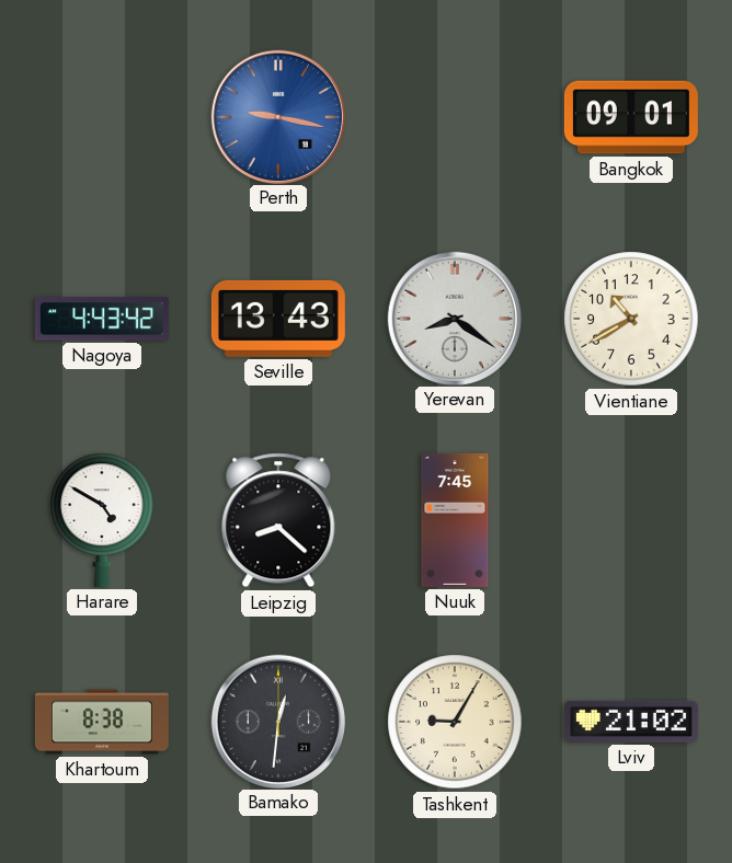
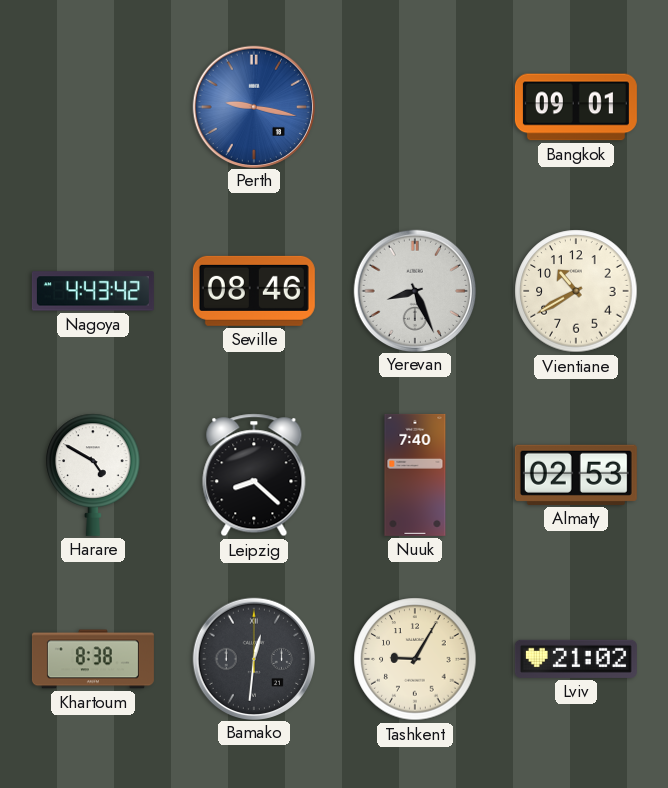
Seville: 13:43 -> 08:46
Yerevan: 8:21 -> 8:26
Nuuk: 7:45 -> 7:40
Almaty: none -> 02:53
